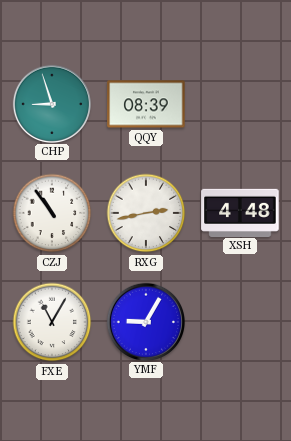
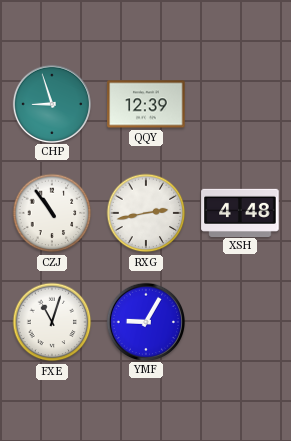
QQY: 08:39 -> 12:39
FXE: 11:05 -> 11:03
